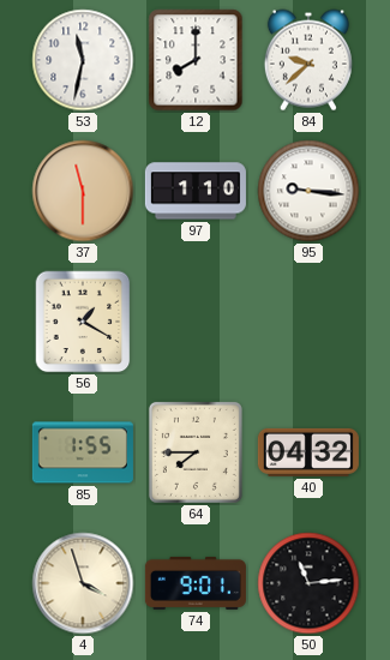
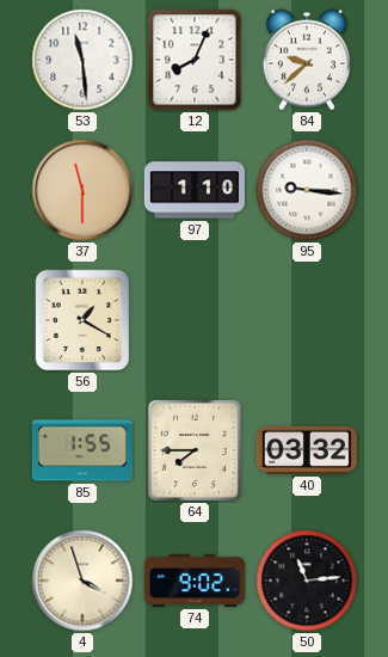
53: 11:32 -> 11:29
12: 8:00 -> 8:04
40: 04:32 -> 03:32
74: 9:01 -> 9:02
